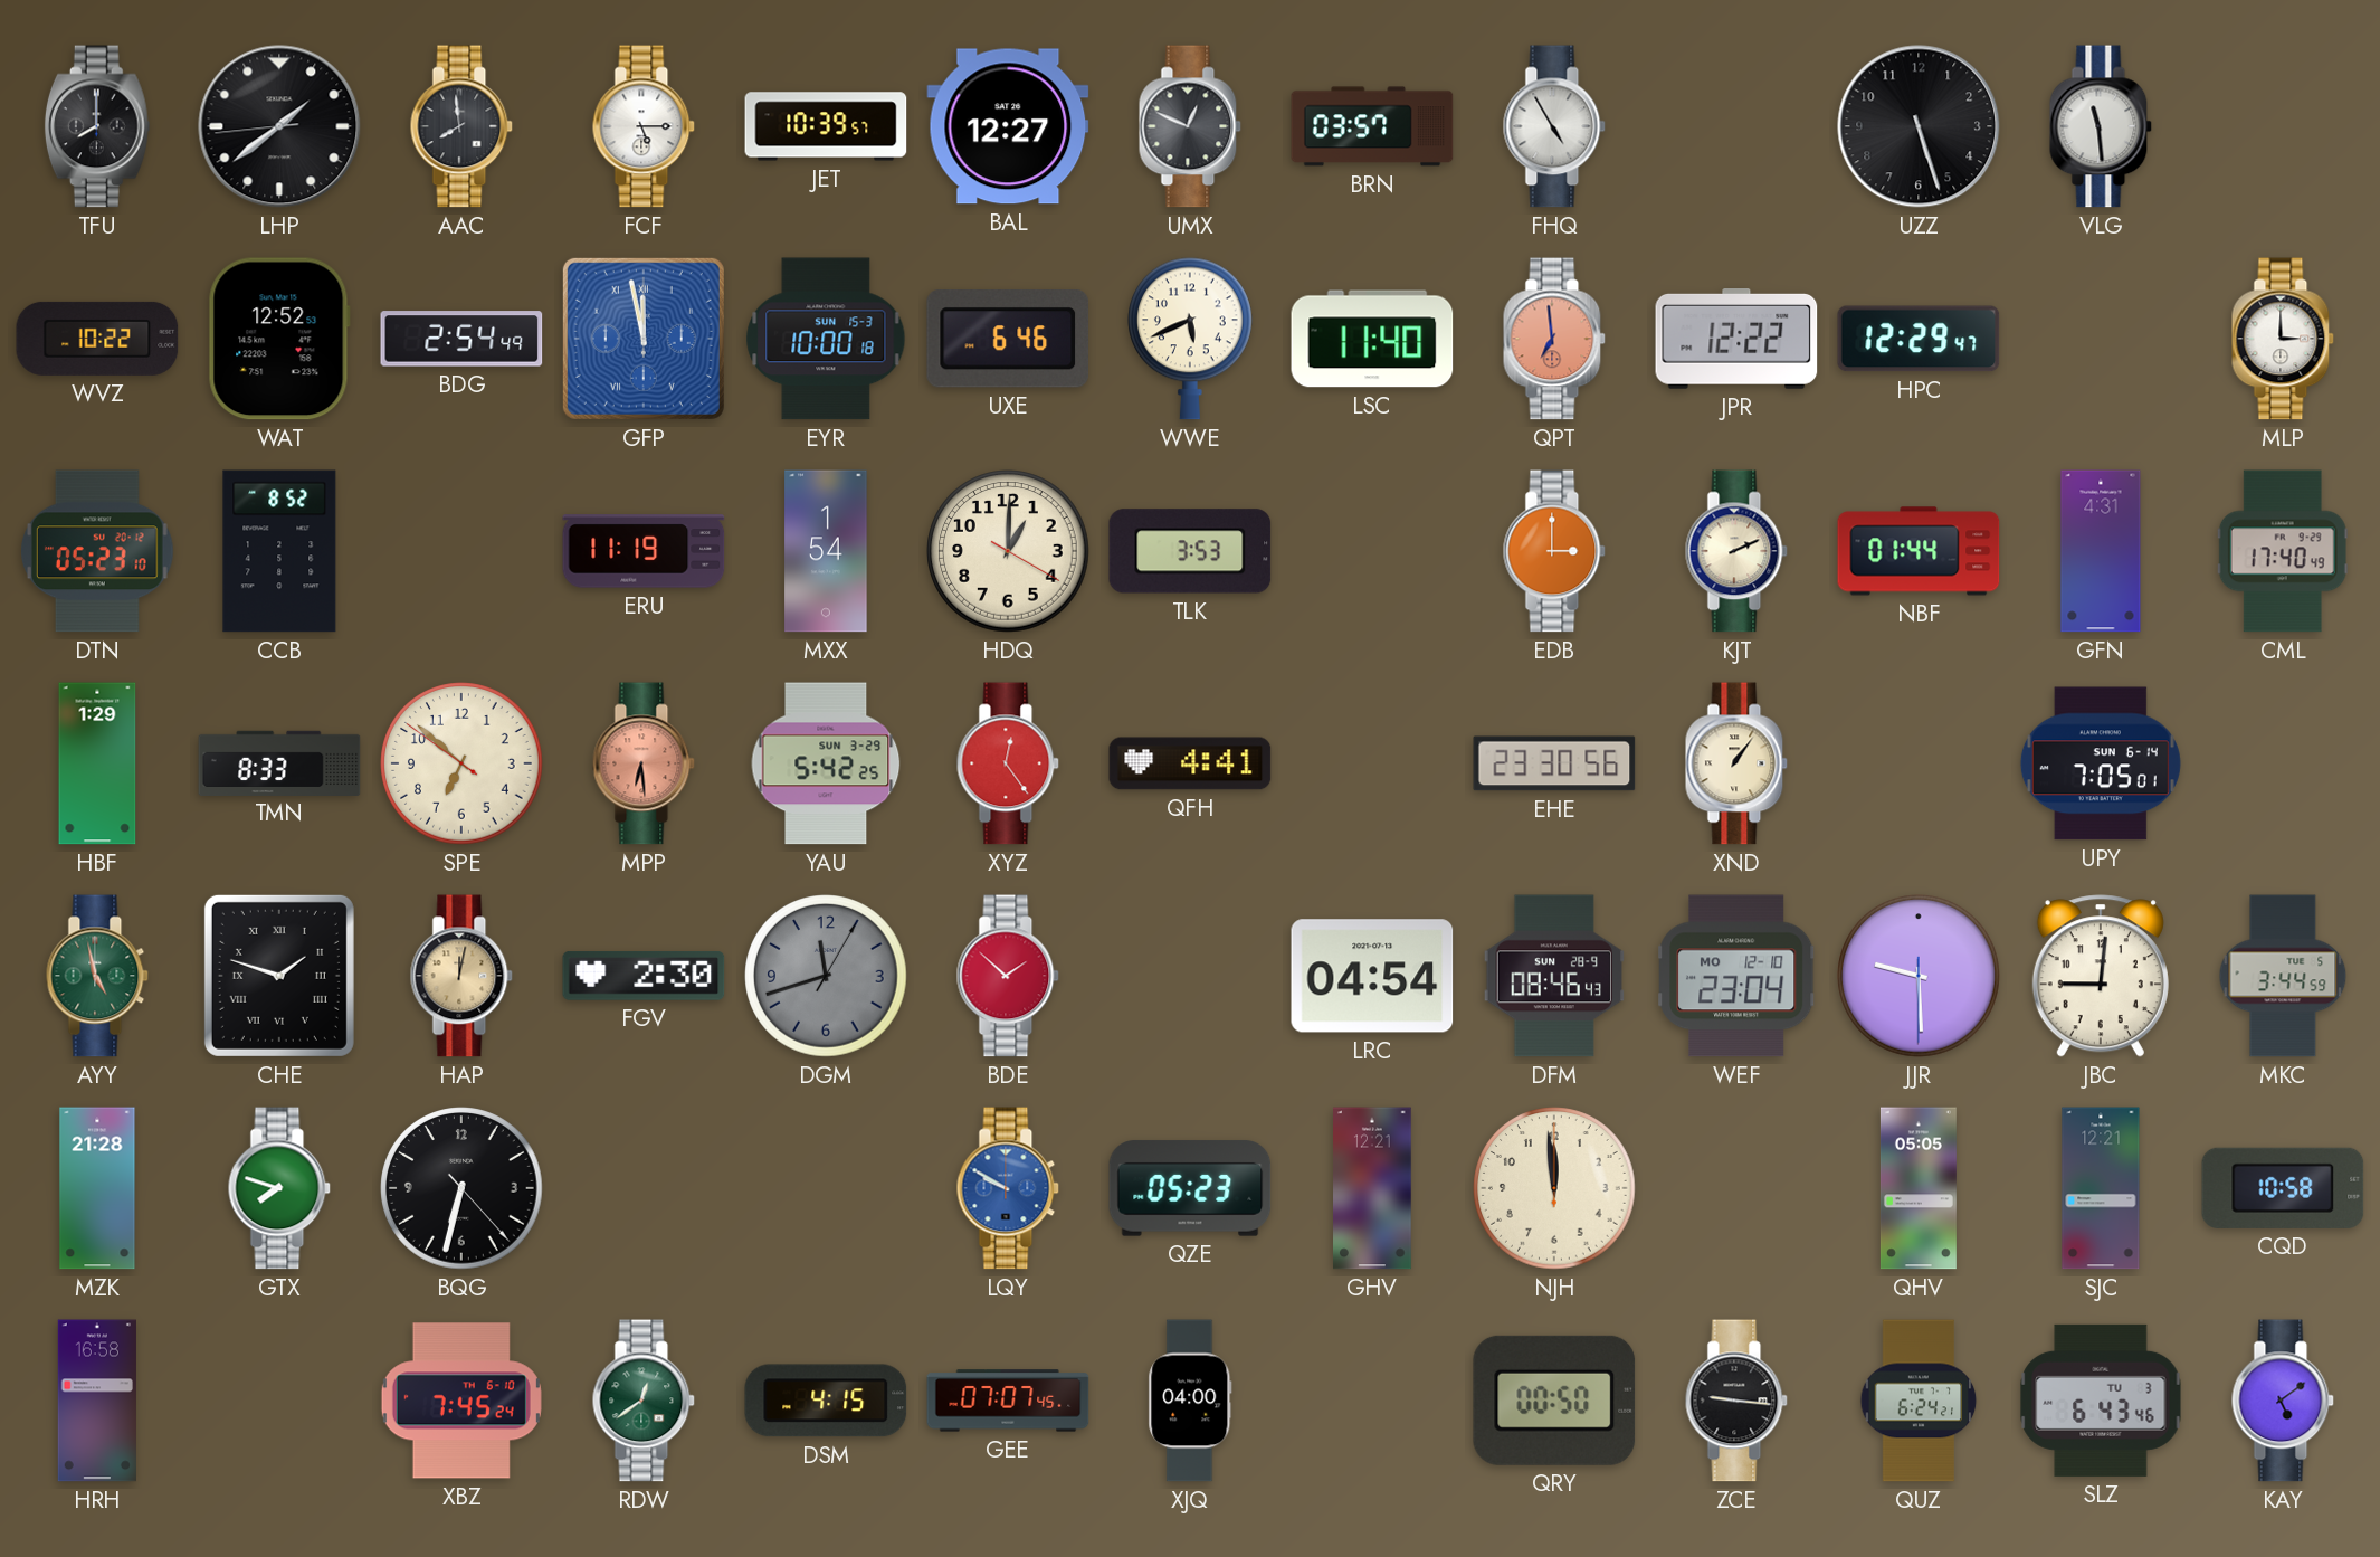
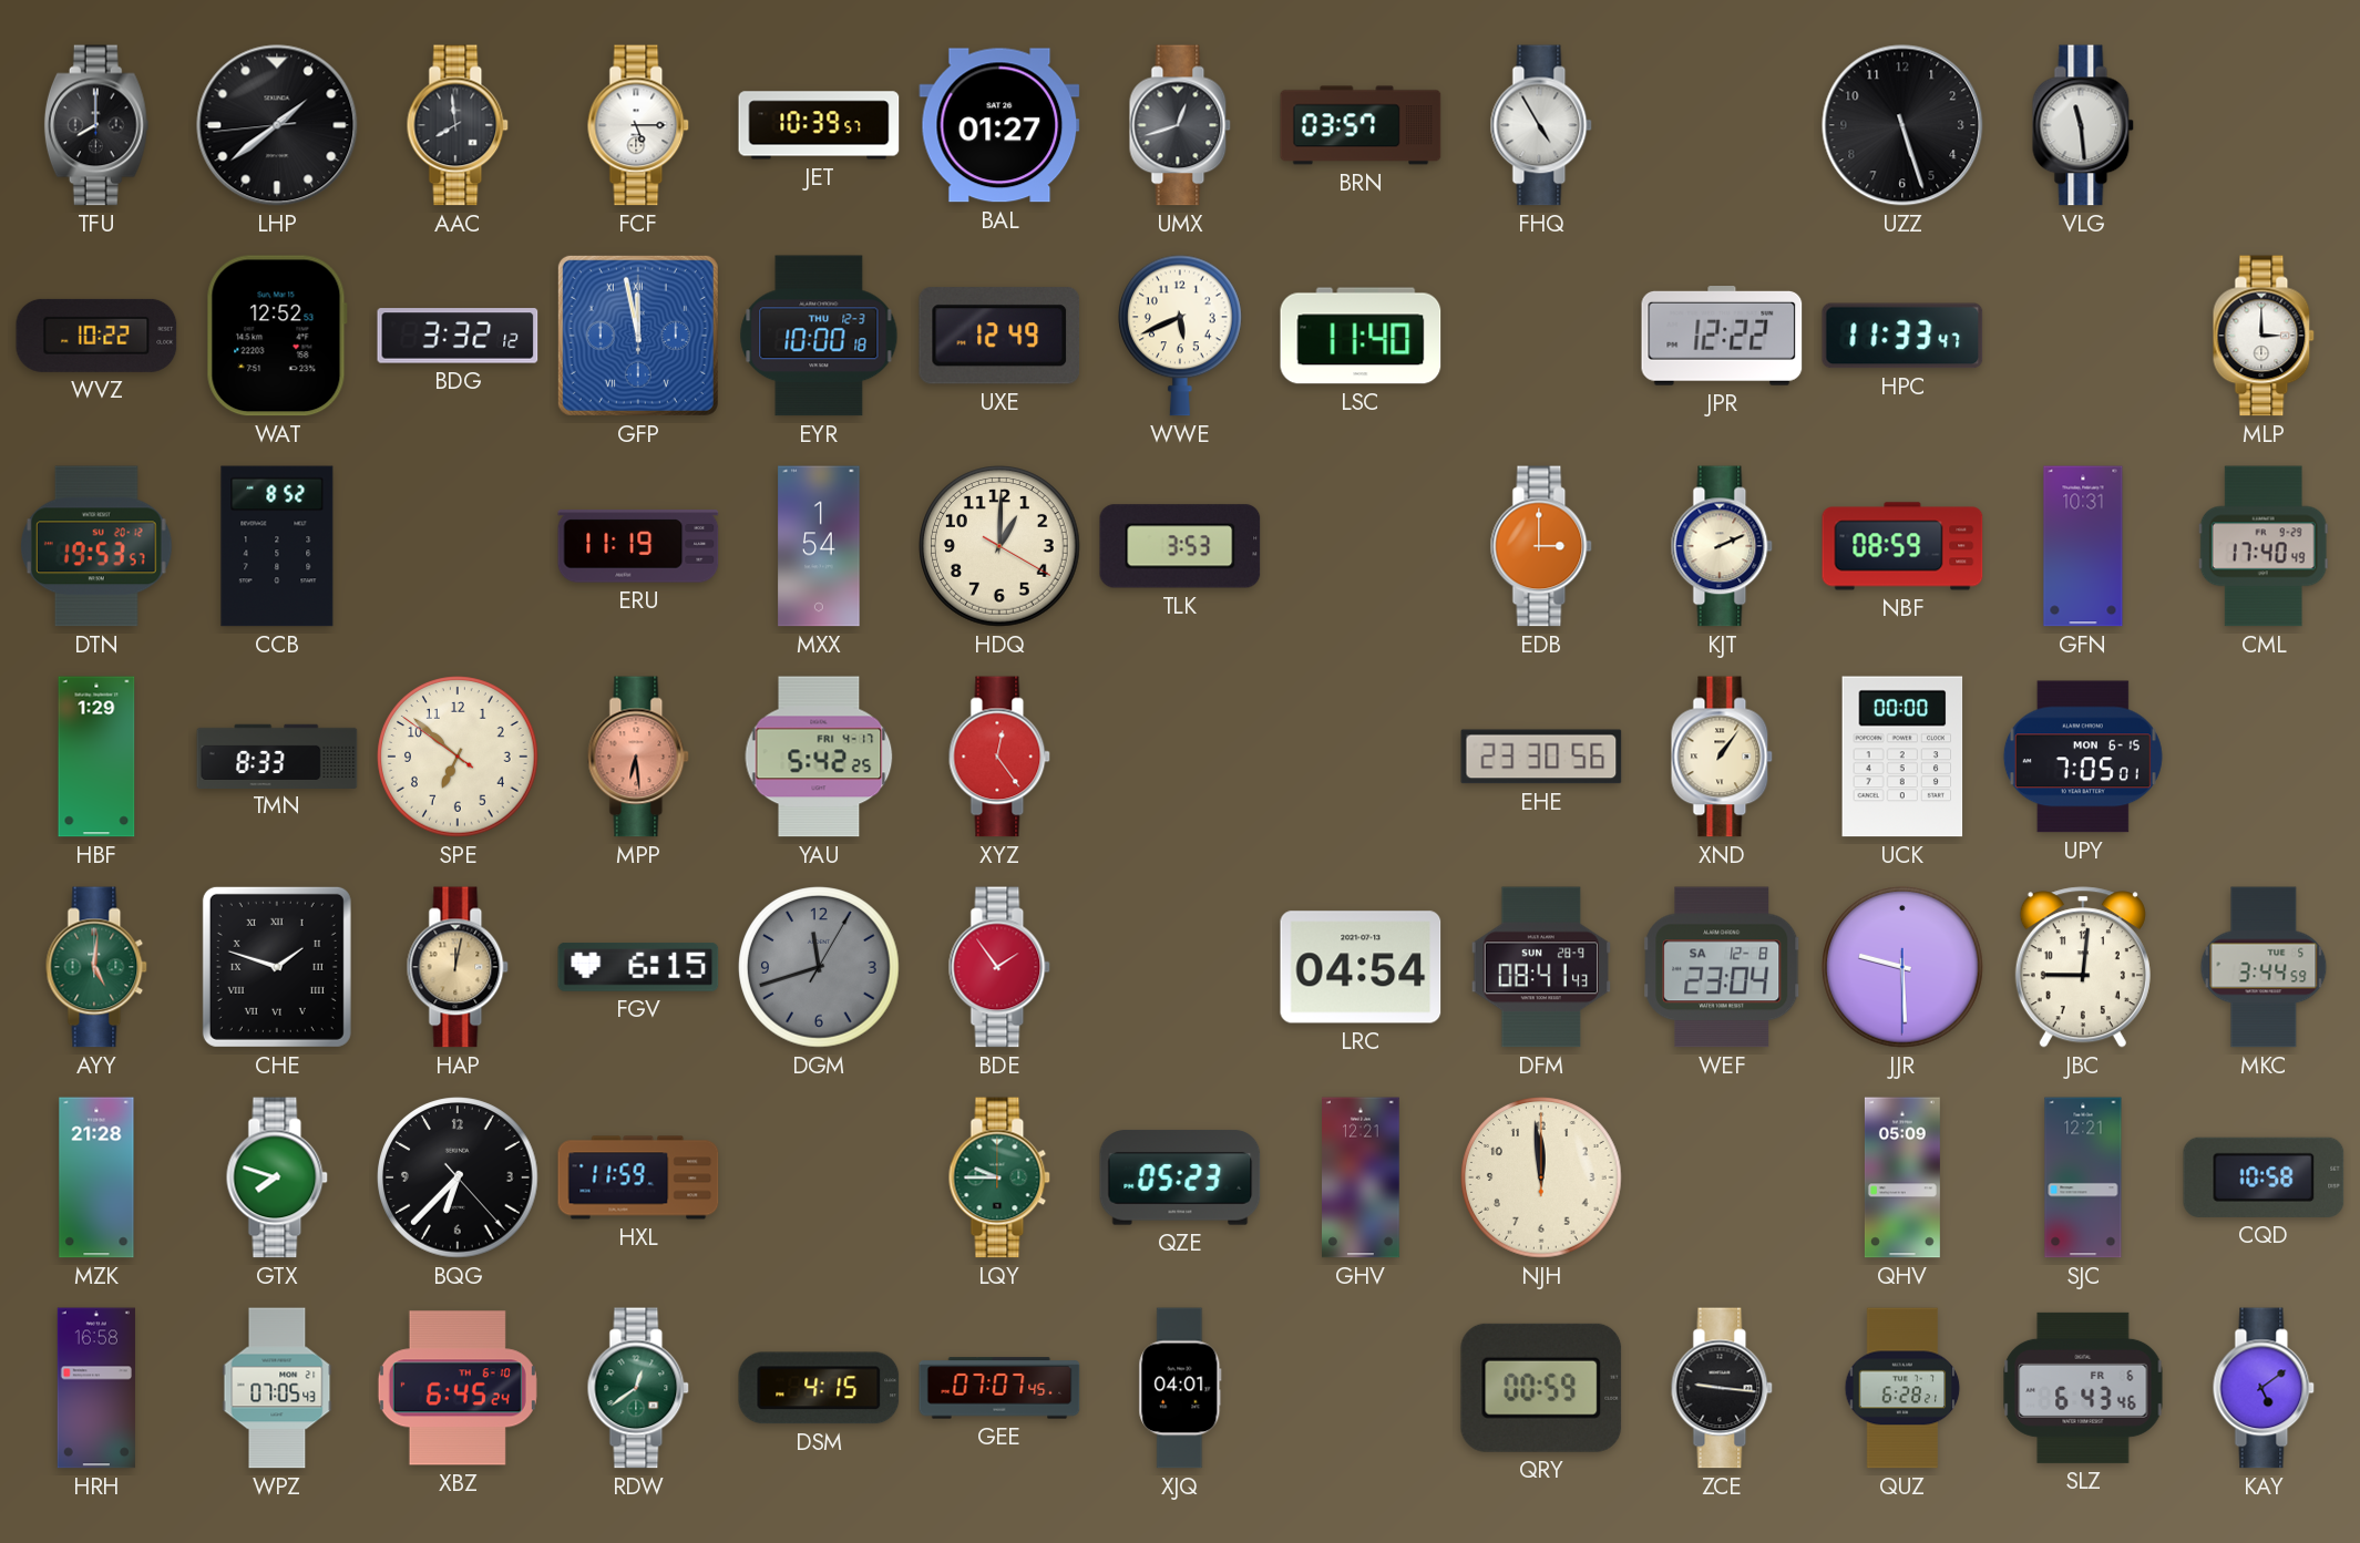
BAL: 12:27 -> 01:27
UMX: 12:49 -> 12:42
BDG: 2:54 -> 3:32
EYR date: SUN 15-3 -> THU 12-3
UXE: 6:46 -> 12:49
QPT: 6:59 -> none
HPC: 12:29 -> 11:33
DTN: 05:23 -> 19:53
NBF: 01:44 -> 08:59
GFN: 4:31 -> 10:31
YAU date: SUN 3-29 -> FRI 4-17
QFH: 4:41 -> none
UCK: none -> 00:00
UPY date: SUN 6-14 -> MON 6-15
AYY: 4:58 -> 5:01
FGV: 2:30 -> 6:15
BDE: 1:52 -> 1:54
DFM: 08:46 -> 08:41
WEF date: MO 12-10 -> SA 12-8
BQG: 6:32 -> 6:37
HXL: none -> 11:59
LQY: 9:50 -> 9:45
LQY dial: blue -> green
QHV: 05:05 -> 05:09
WPZ: none -> 07:05
XBZ: 7:45 -> 6:45
XJQ: 04:00 -> 04:01
QRY: 00:50 -> 00:59
QUZ: 6:24 -> 6:28
SLZ date: TU 3 -> FR 6
